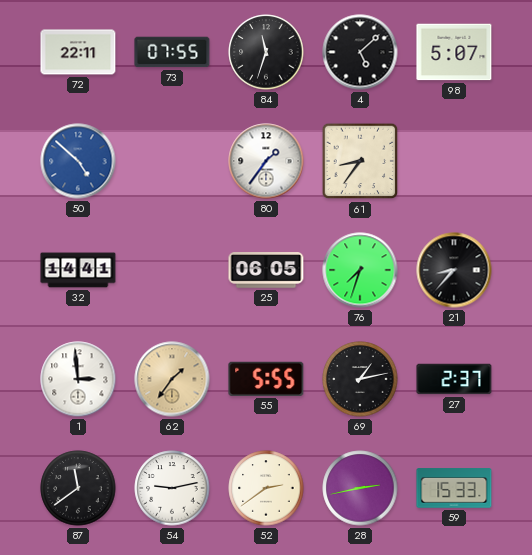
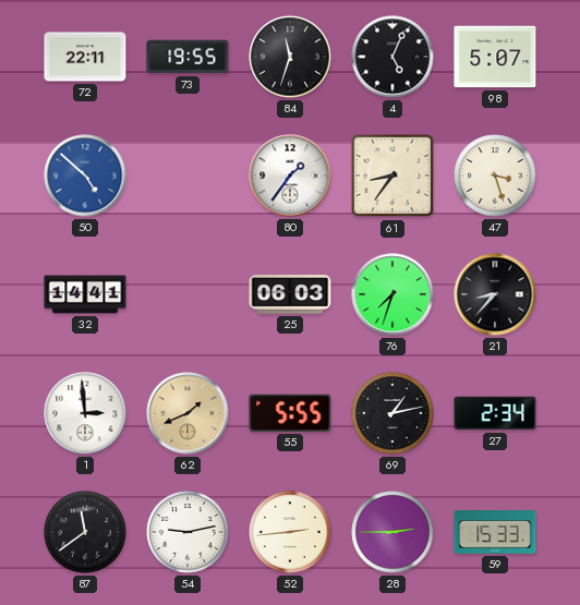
73: 07:55 -> 19:55
4: 5:08 -> 5:04
47: none -> 3:27
25: 06:05 -> 06:03
62: 1:36 -> 1:41
27: 2:37 -> 2:34
52: 2:39 -> 2:44
28: 2:43 -> 2:45
